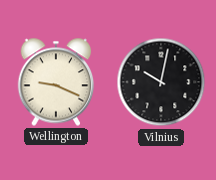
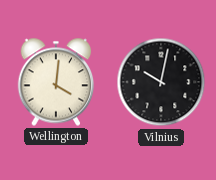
Wellington: 9:19 -> 4:01
